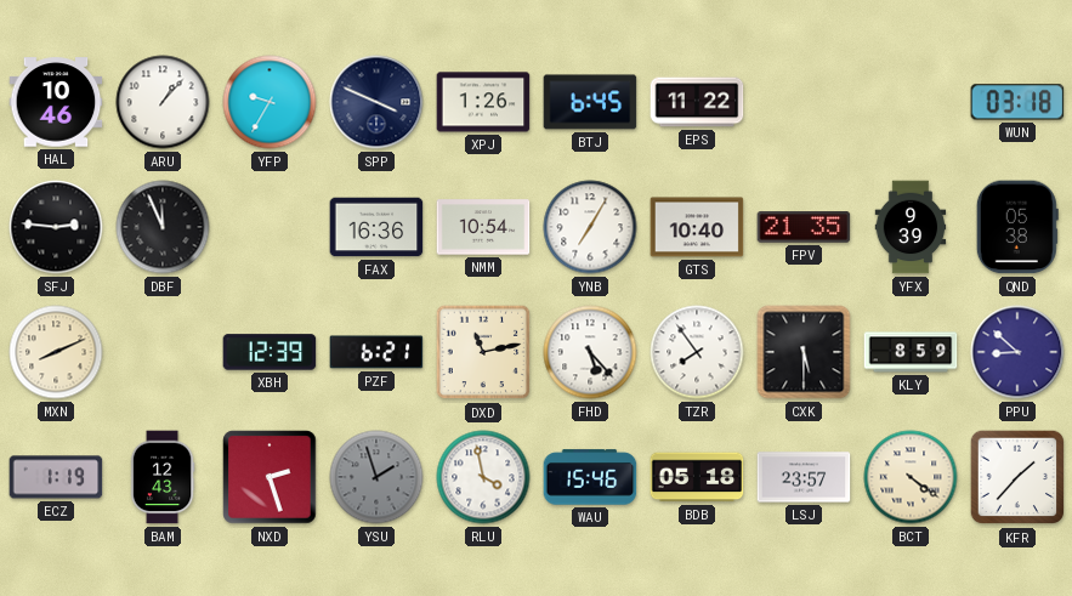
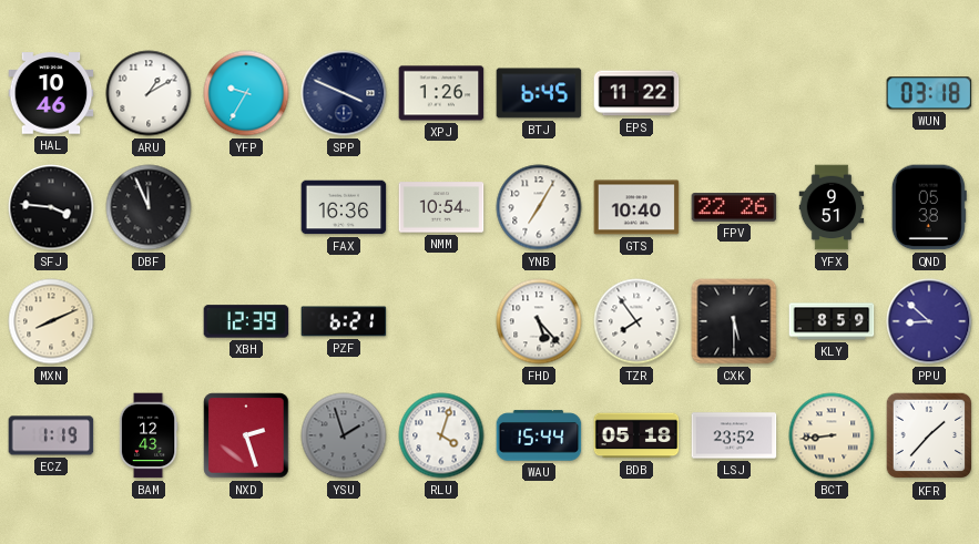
ARU: 1:07 -> 1:10
SFJ: 2:46 -> 3:46
FPV: 21:35 -> 22:26
YFX: 9:39 -> 9:51
DXD: 11:13 -> none
RLU: 3:58 -> 4:03
WAU: 15:46 -> 15:44
LSJ: 23:57 -> 23:52
BCT: 4:21 -> 8:44
